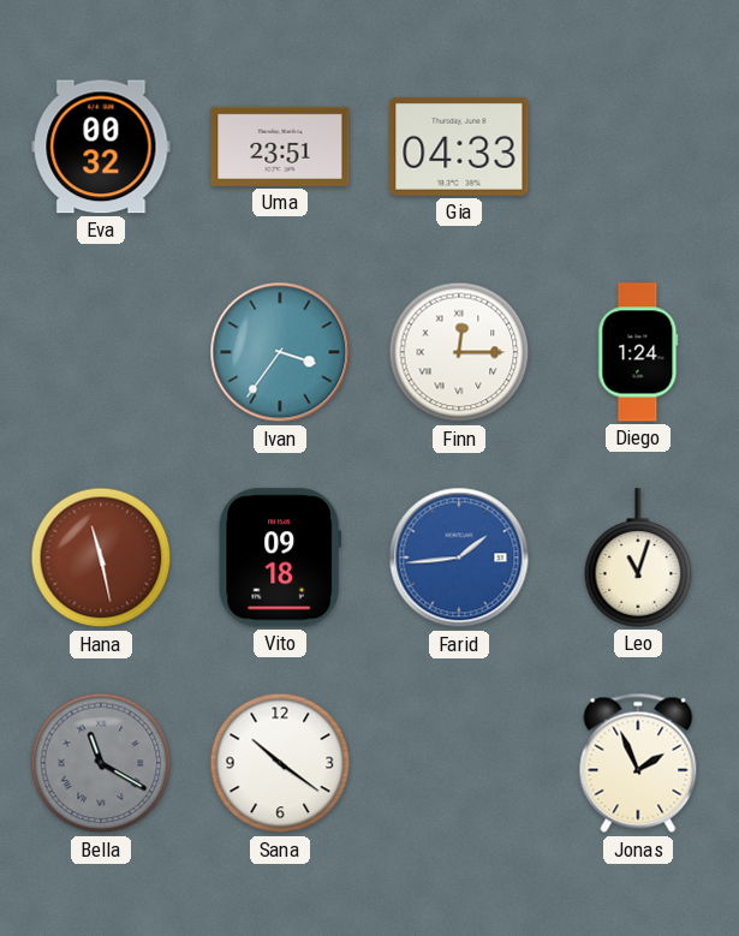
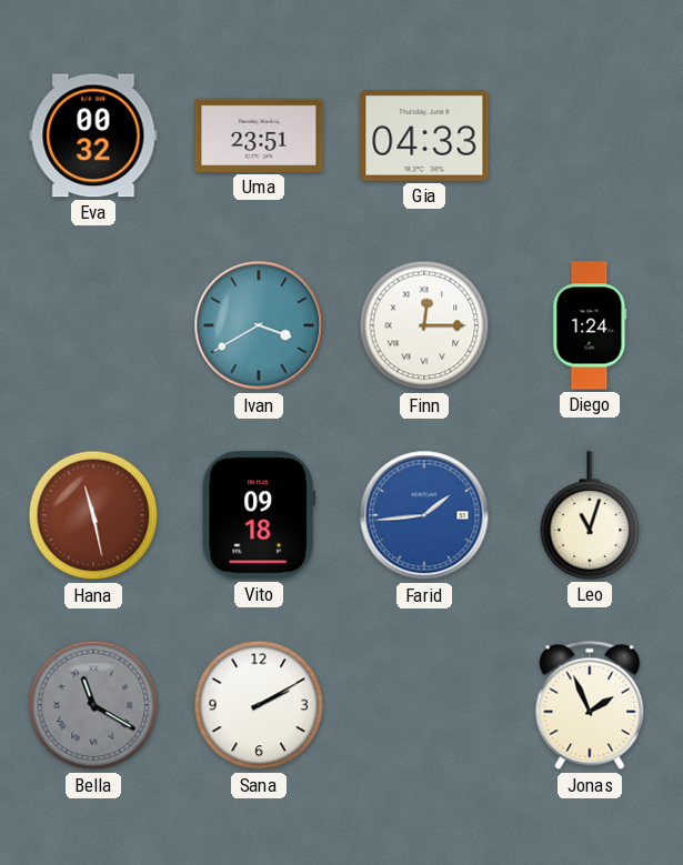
Ivan: 3:36 -> 3:40
Sana: 10:21 -> 2:10
